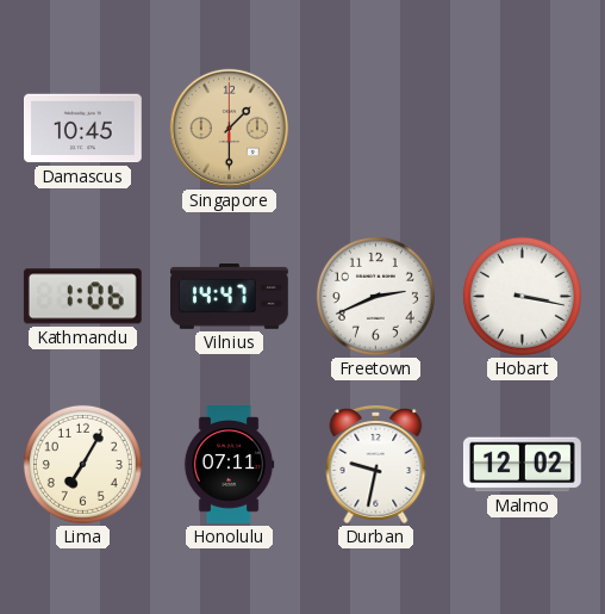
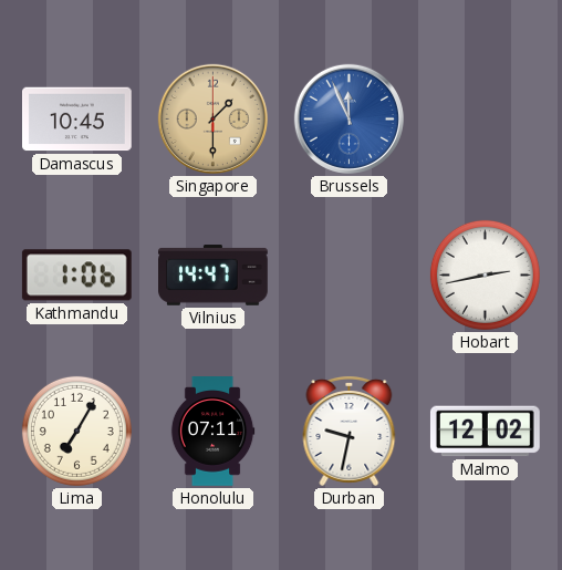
Brussels: none -> 11:56
Freetown: 2:41 -> none
Hobart: 3:17 -> 2:43
